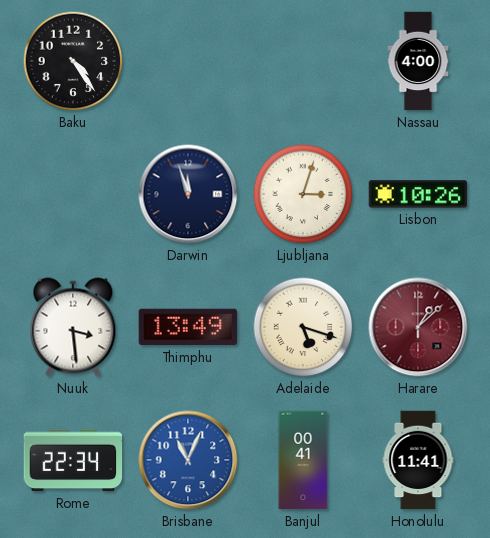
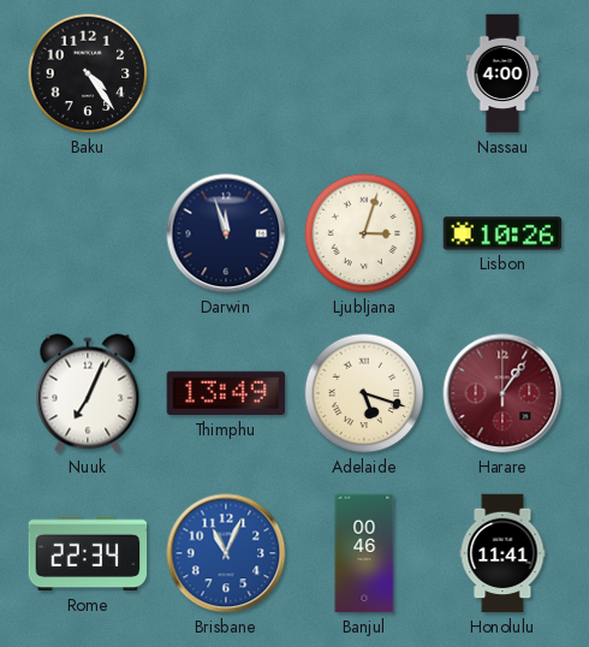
Nuuk: 3:29 -> 7:04
Harare: 1:08 -> 1:06
Banjul: 00:41 -> 00:46
